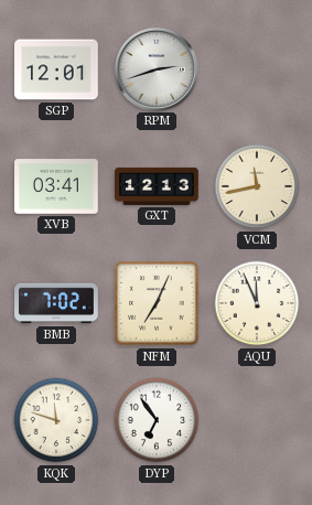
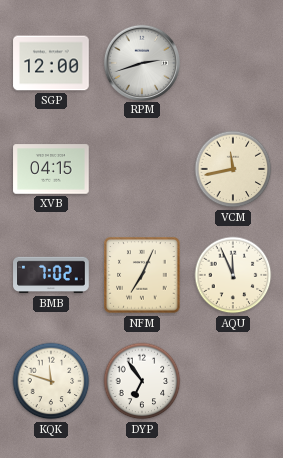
SGP: 12:01 -> 12:00
XVB: 03:41 -> 04:15
GXT: 12:13 -> none
